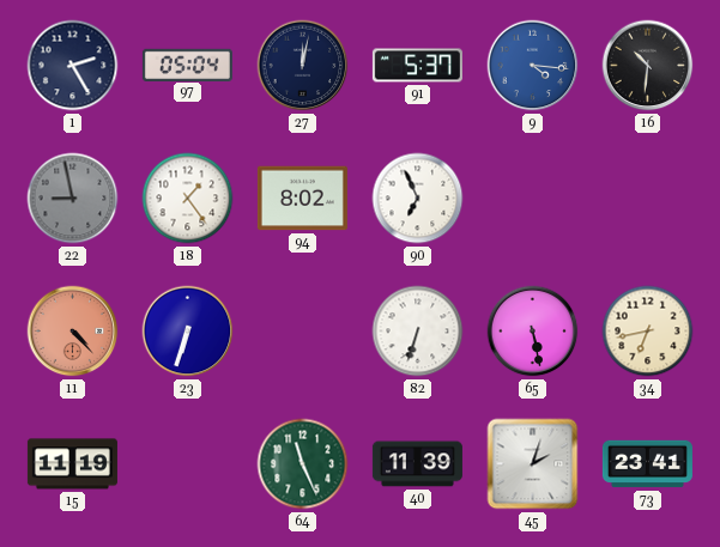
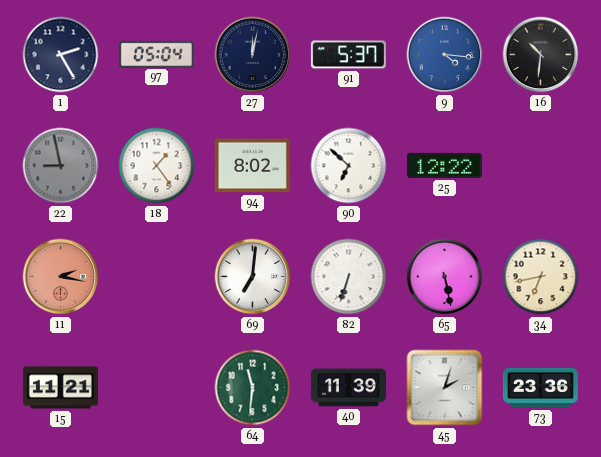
90: 6:56 -> 6:52
25: none -> 12:22
11: 4:23 -> 2:17
23: 6:33 -> none
69: none -> 7:01
15: 11:19 -> 11:21
64: 11:26 -> 11:31
73: 23:41 -> 23:36
